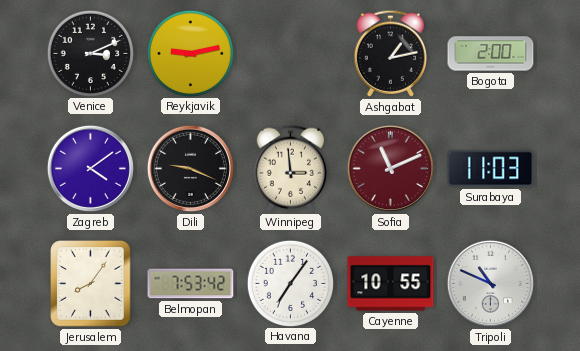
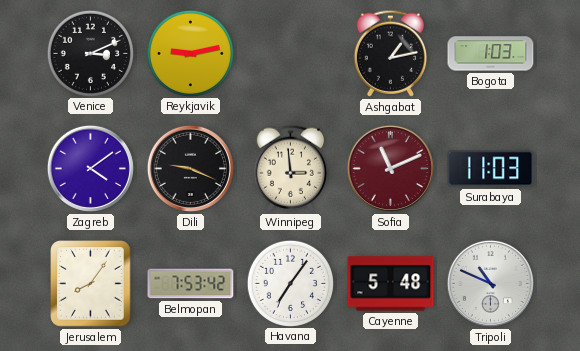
Bogota: 2:00 -> 1:03
Cayenne: 10:55 -> 5:48
